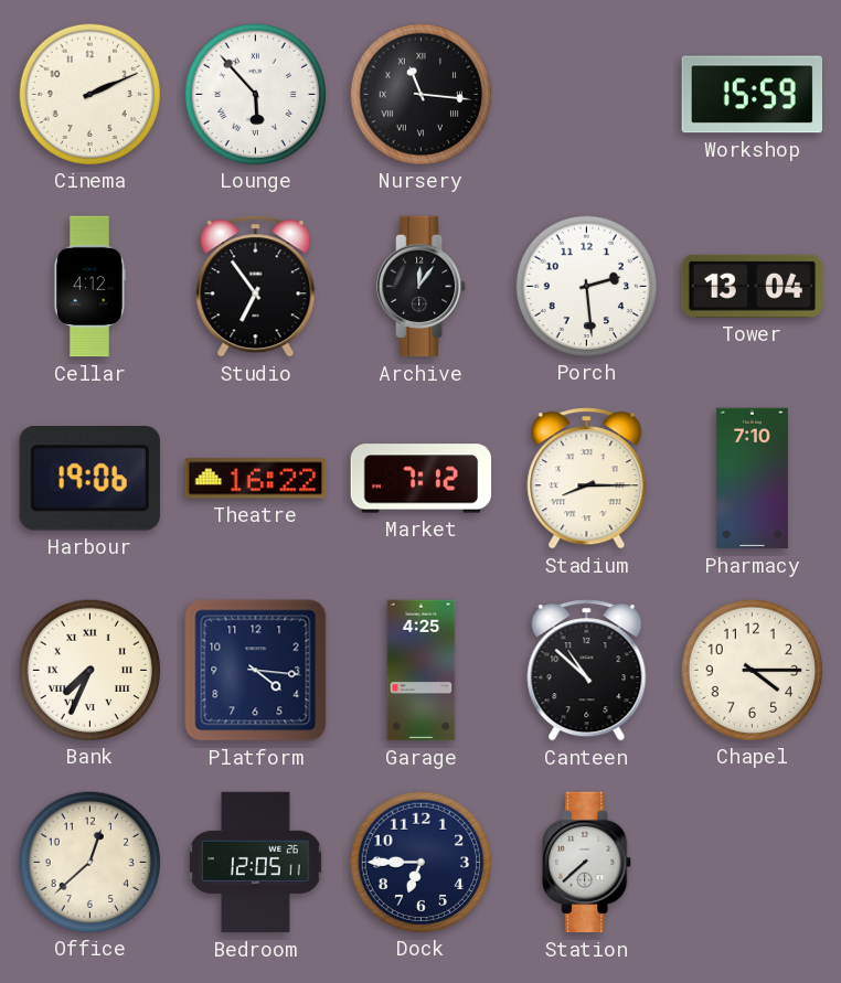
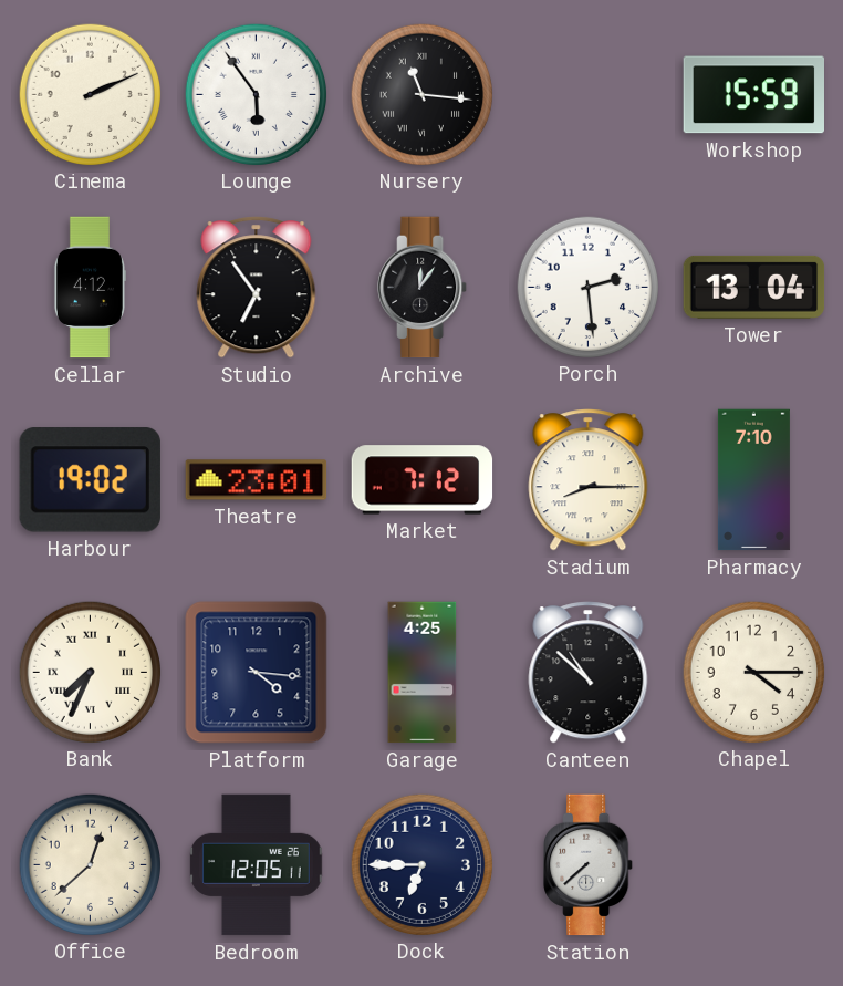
Lounge: 5:53 -> 5:54
Harbour: 19:06 -> 19:02
Theatre: 16:22 -> 23:01
